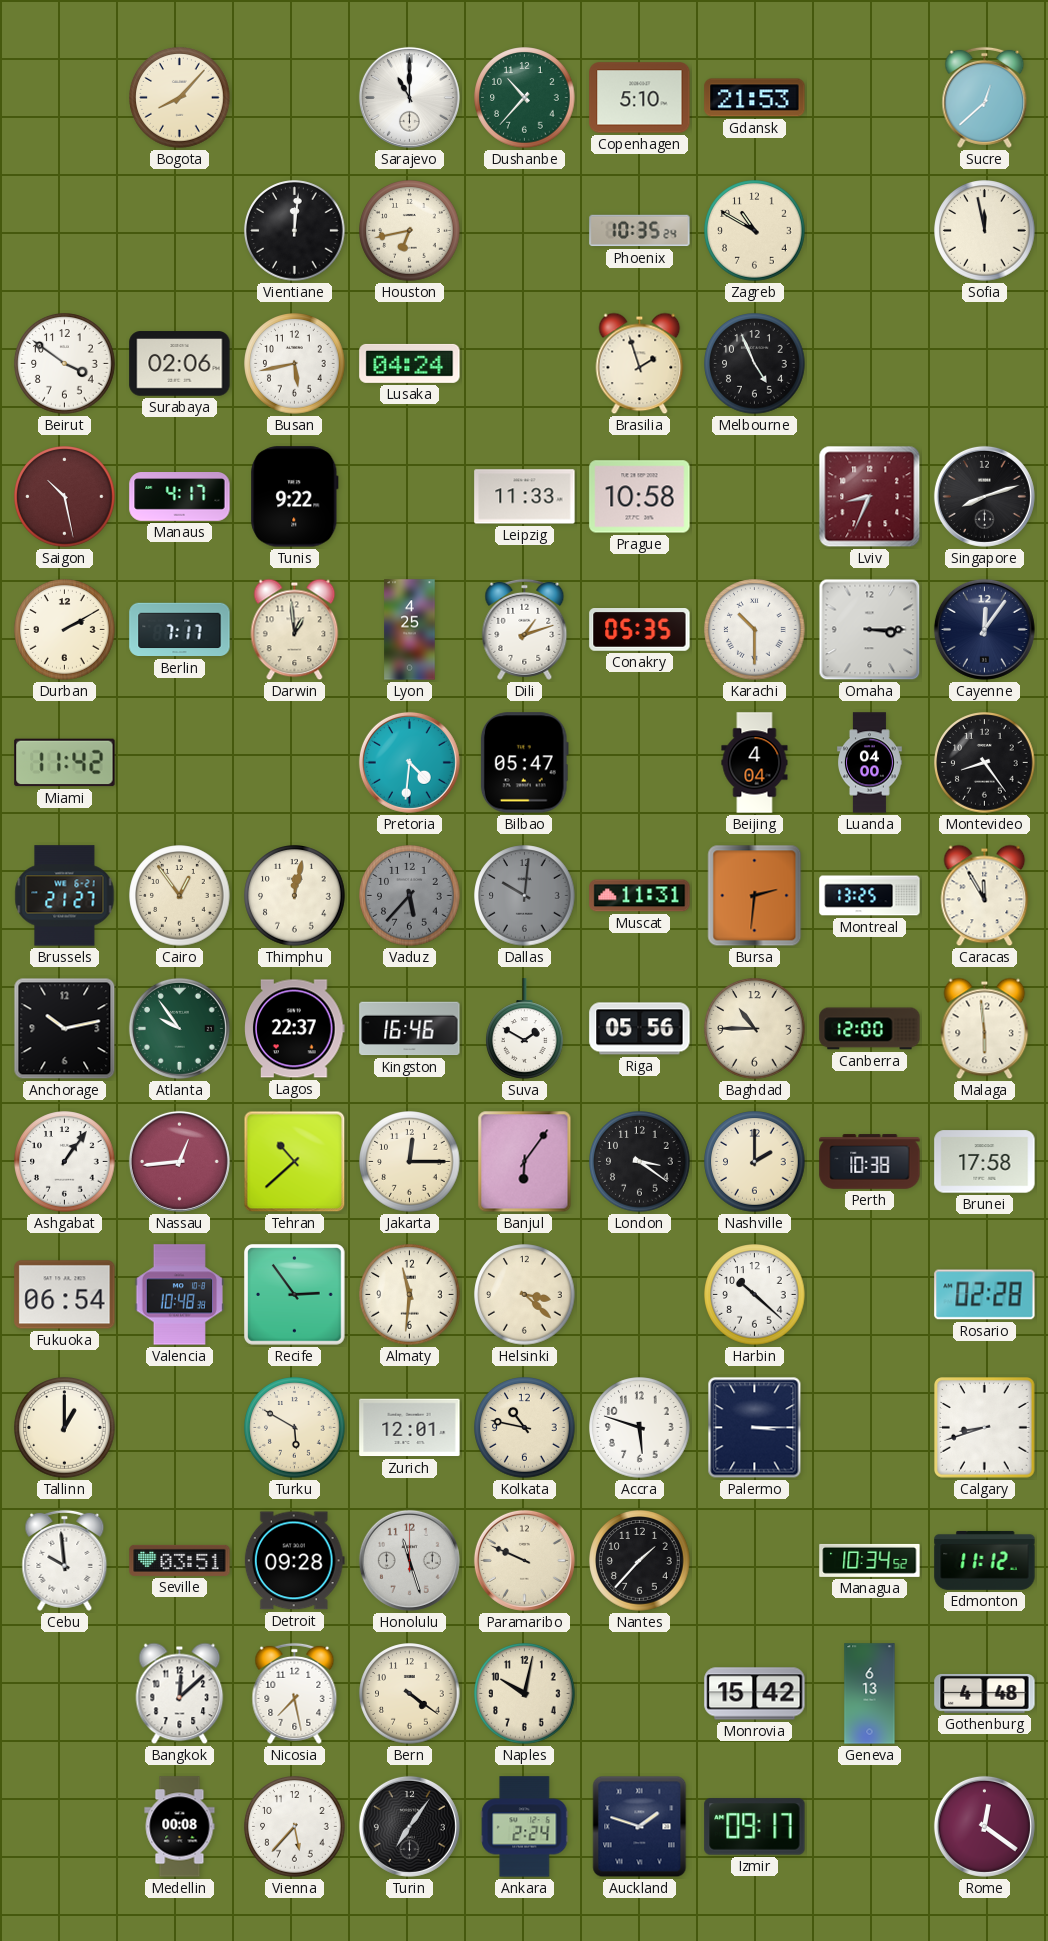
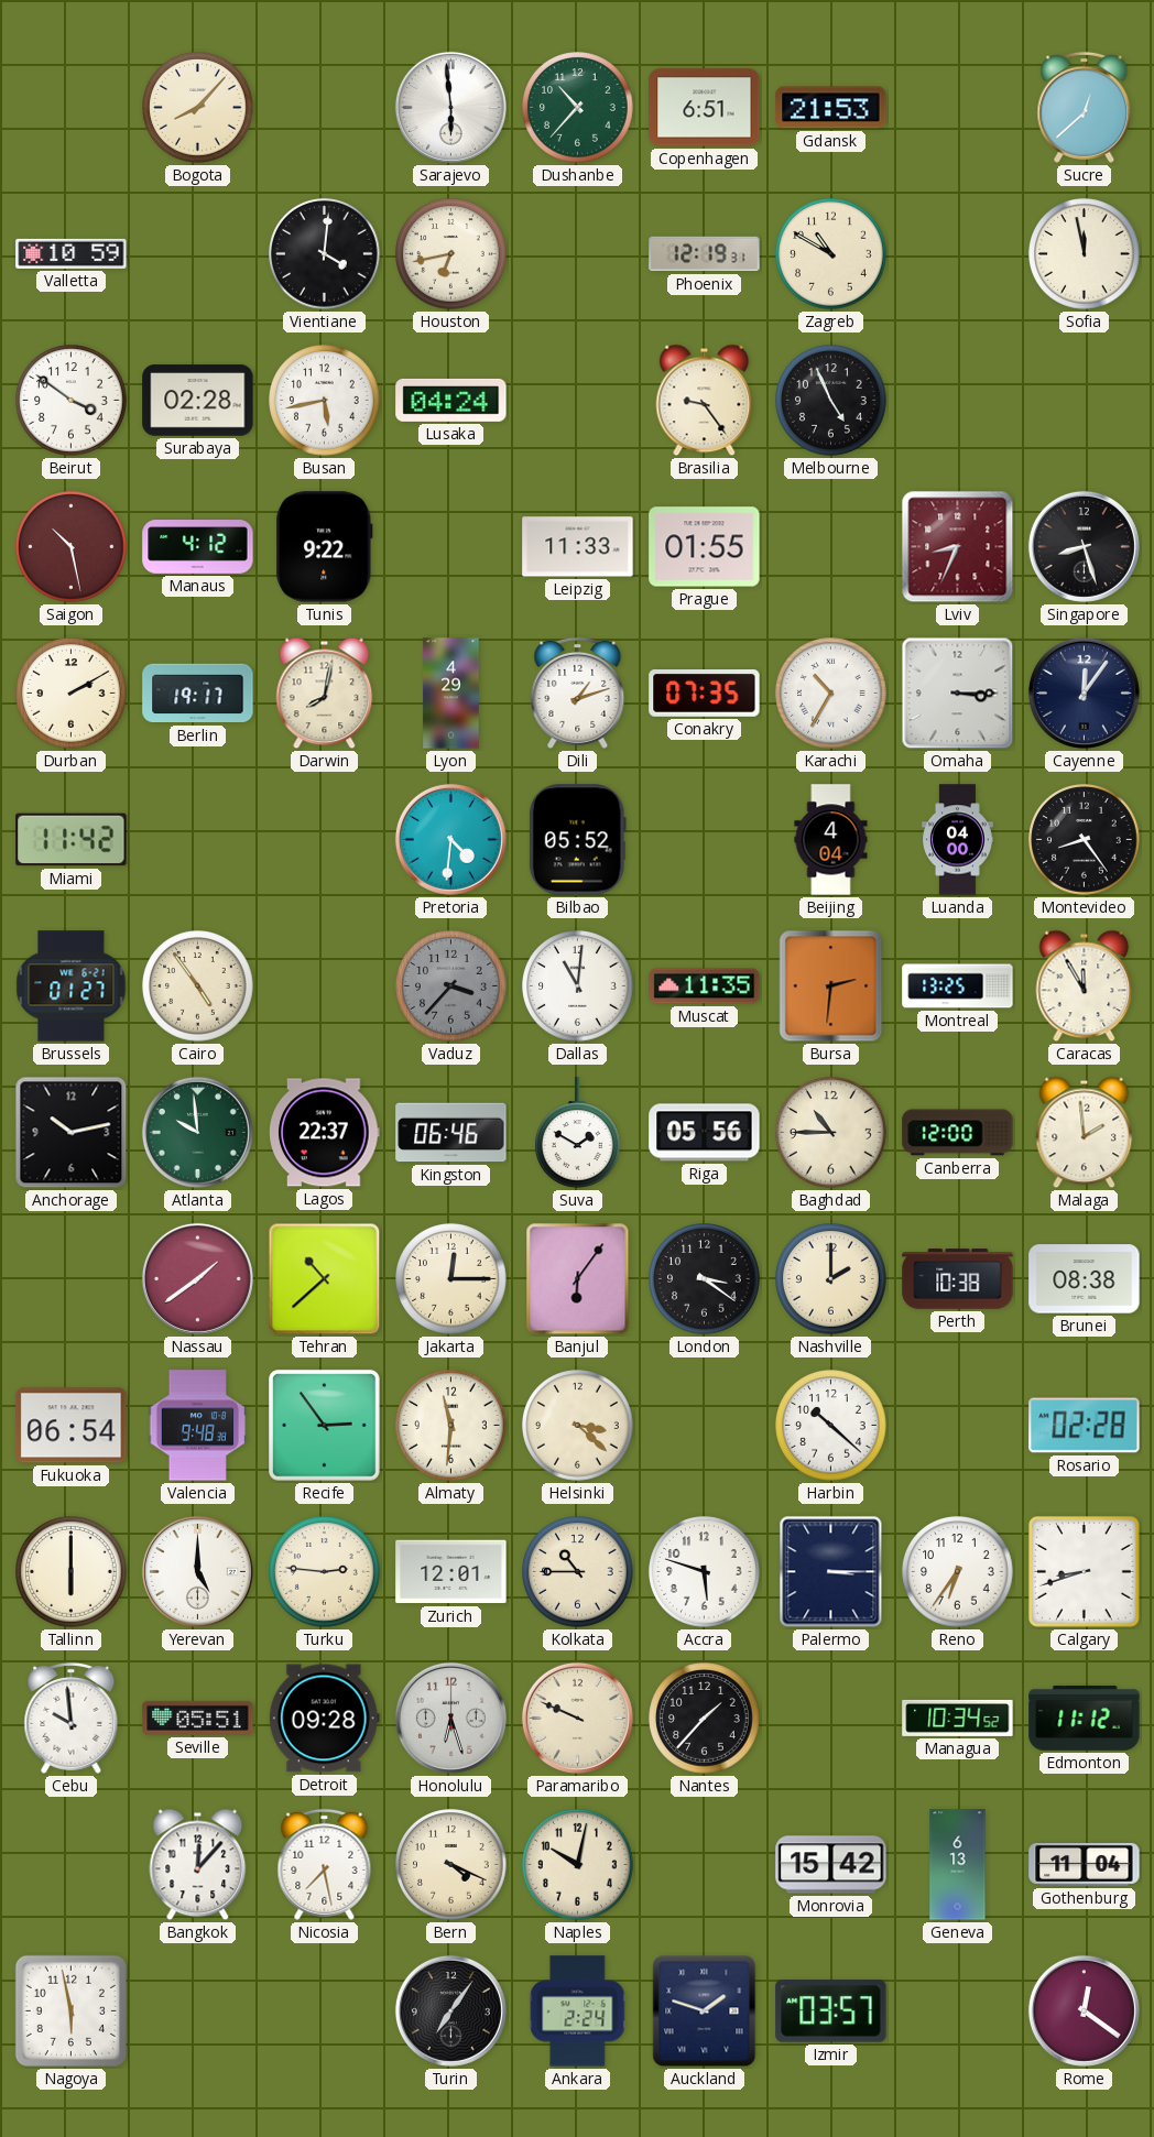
Sarajevo: 11:00 -> 5:59
Copenhagen: 5:10 -> 6:51
Valletta: none -> 10:59
Vientiane: 12:01 -> 4:01
Phoenix: 10:35 -> 12:19
Surabaya: 02:06 -> 02:28
Brasilia: 1:57 -> 9:24
Manaus: 4:17 -> 4:12
Prague: 10:58 -> 01:55
Singapore: 8:12 -> 8:27
Berlin: 7:17 -> 19:17
Darwin: 12:59 -> 8:02
Lyon: 4:25 -> 4:29
Conakry: 05:35 -> 07:35
Karachi: 10:30 -> 10:35
Bilbao: 05:47 -> 05:52
Brussels: 21:27 -> 01:27
Cairo: 12:54 -> 4:54
Thimphu: 12:02 -> none
Vaduz: 5:37 -> 3:37
Dallas: 10:01 -> 11:01
Dallas dial: grey -> white
Muscat: 11:31 -> 11:35
Atlanta: 9:54 -> 9:59
Kingston: 16:46 -> 06:46
Malaga: 5:59 -> 1:59
Ashgabat: 1:06 -> none
Nassau: 12:44 -> 1:39
Brunei: 17:58 -> 08:38
Valencia: 10:48 -> 9:48
Tallinn: 1:00 -> 6:00
Yerevan: none -> 5:00
Turku: 5:50 -> 2:46
Kolkata: 10:47 -> 10:45
Reno: none -> 6:36
Seville: 03:51 -> 05:51
Honolulu: 11:27 -> 6:27
Bangkok: 12:08 -> 12:07
Bern: 4:21 -> 4:19
Gothenburg: 4:48 -> 11:04
Nagoya: none -> 5:58
Medellin: 00:08 -> none
Vienna: 5:37 -> none
Izmir: 09:17 -> 03:57
